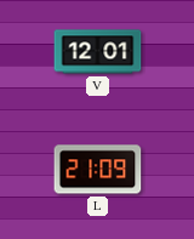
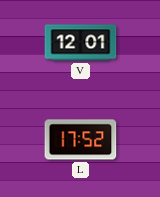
L: 21:09 -> 17:52
